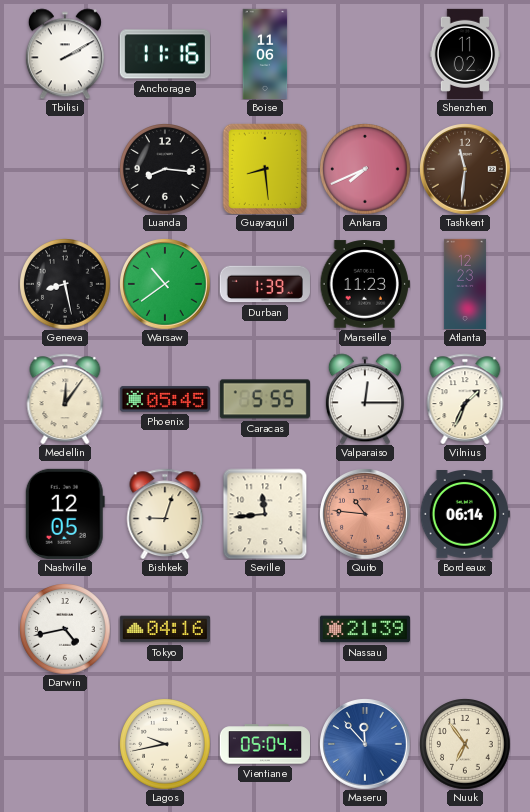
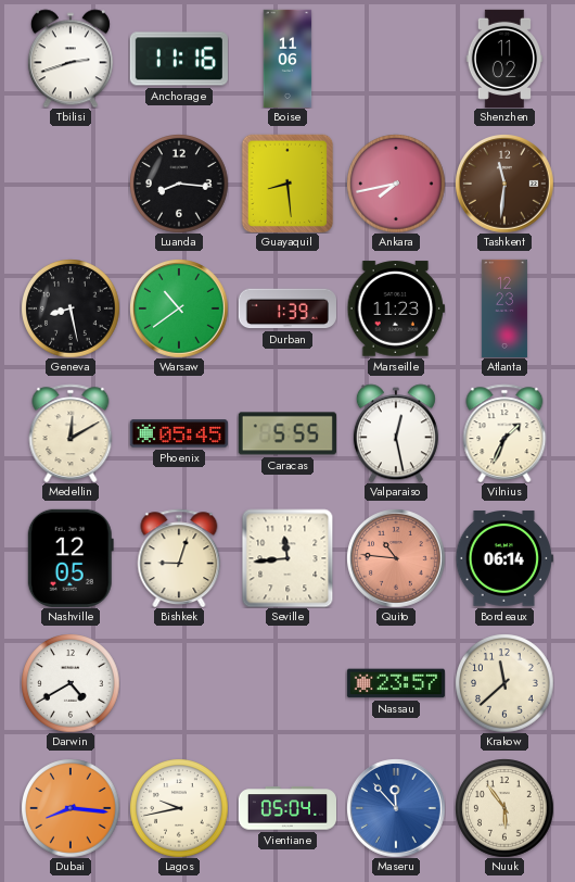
Tbilisi: 2:10 -> 2:42
Ankara: 7:41 -> 7:43
Medellin: 12:06 -> 12:10
Valparaiso: 12:15 -> 12:28
Darwin: 4:43 -> 4:40
Tokyo: 04:16 -> none
Nassau: 21:39 -> 23:57
Krakow: none -> 11:38
Dubai: none -> 8:16
Nuuk: 6:54 -> 5:54
